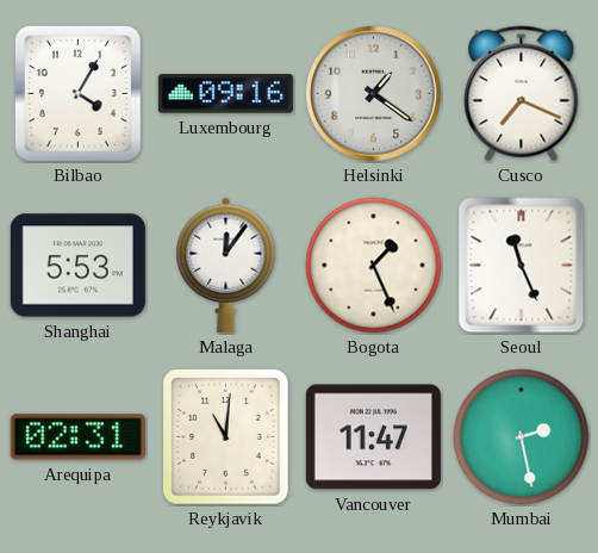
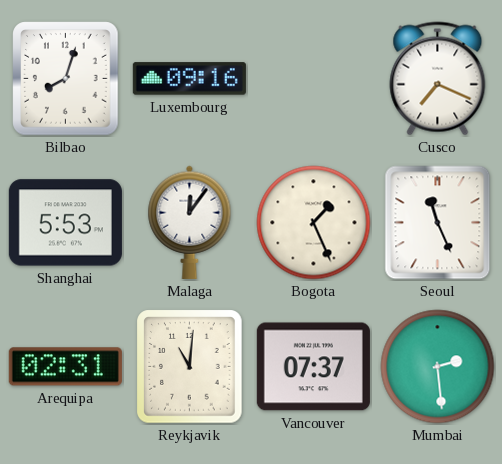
Bilbao: 4:05 -> 8:03
Helsinki: 1:21 -> none
Vancouver: 11:47 -> 07:37
Mumbai: 2:28 -> 2:29
